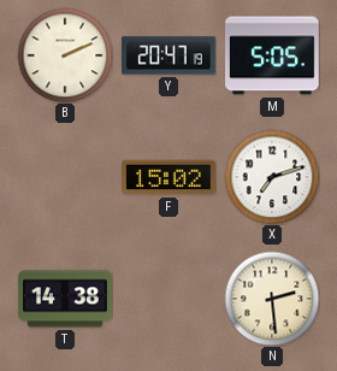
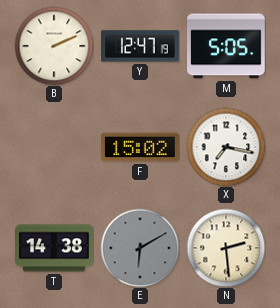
Y: 20:47 -> 12:47
X: 7:12 -> 7:17
E: none -> 6:10
